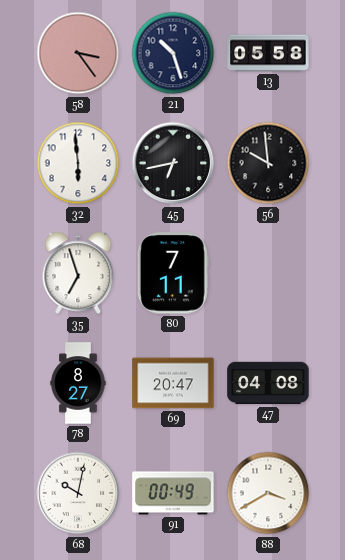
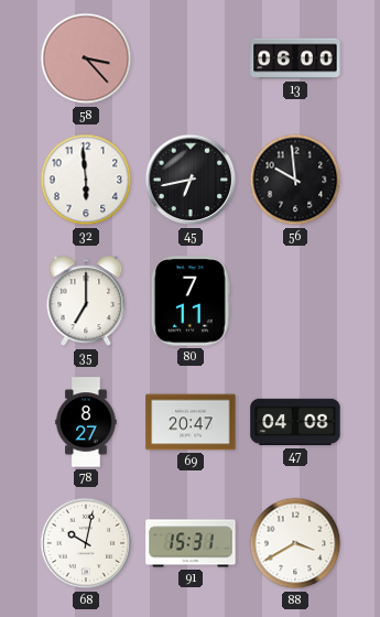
58: 3:24 -> 3:23
21: 10:27 -> none
13: 05:58 -> 06:00
35: 6:57 -> 7:00
91: 00:49 -> 15:31
